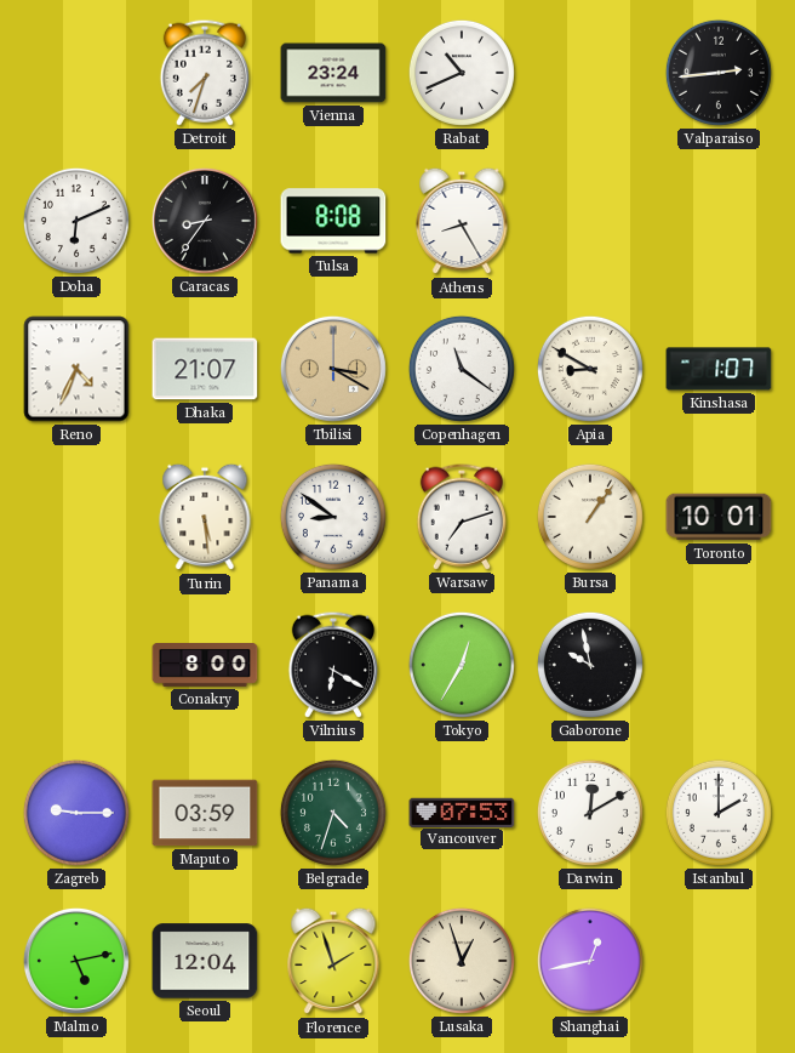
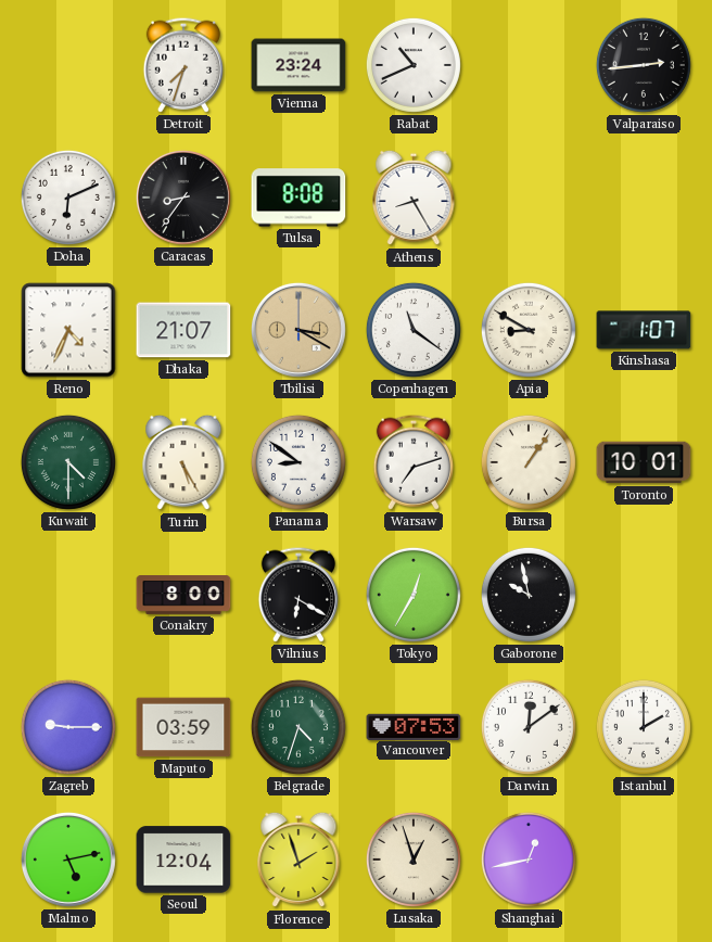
Kuwait: none -> 4:30
Turin: 5:29 -> 5:25
Darwin: 12:10 -> 12:09
